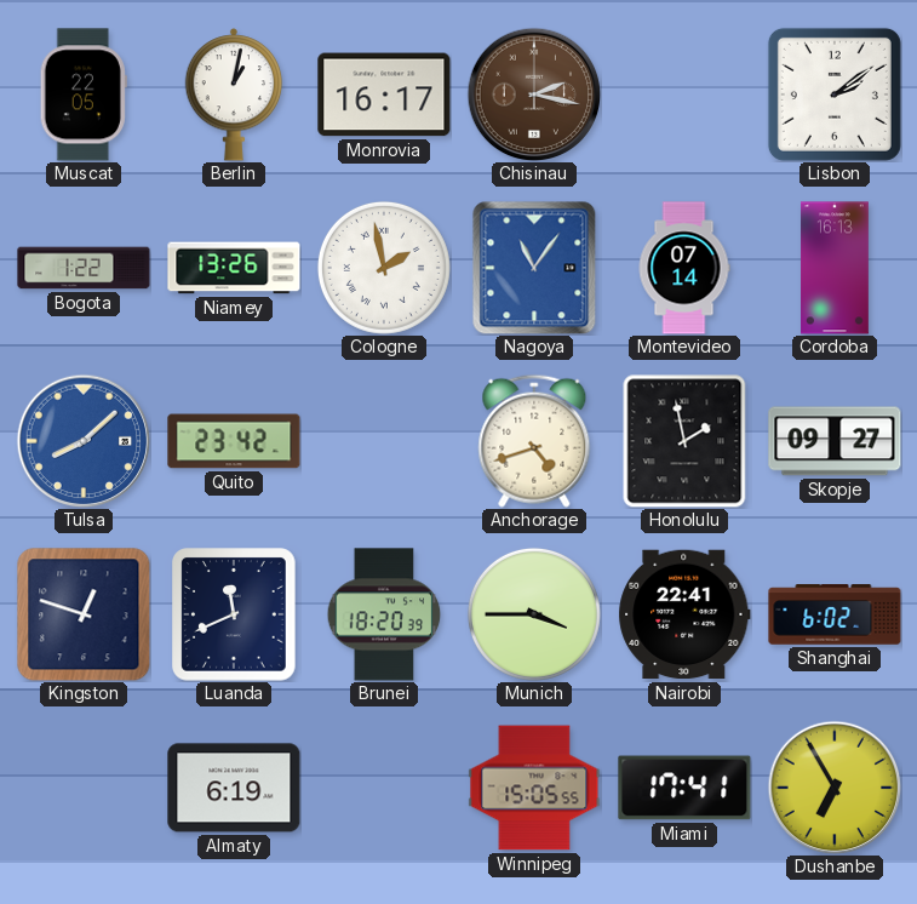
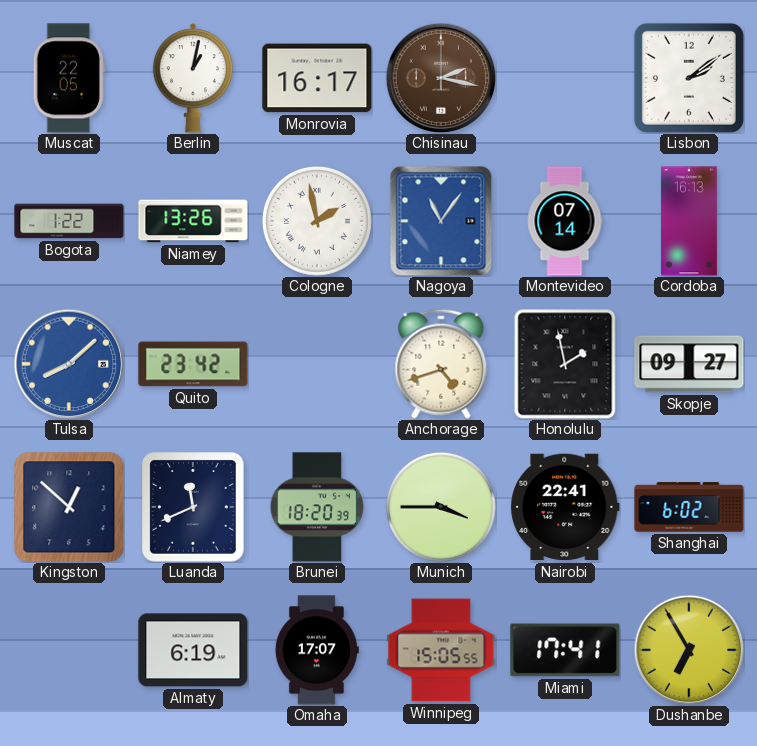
Kingston: 12:48 -> 12:52
Omaha: none -> 17:07
